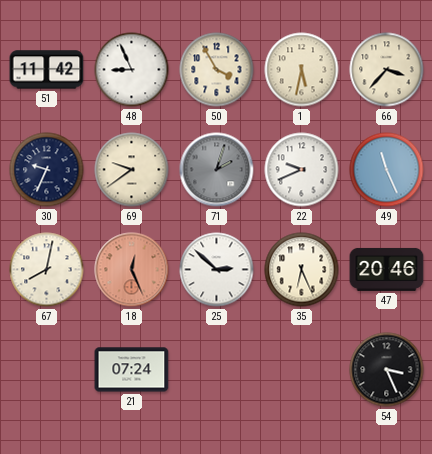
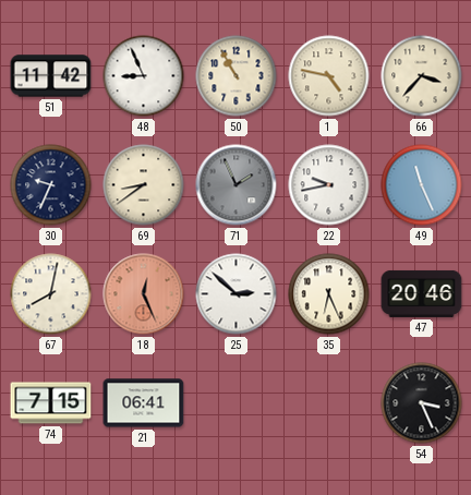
50: 3:55 -> 10:55
1: 5:32 -> 4:47
69: 9:39 -> 8:39
71: 2:03 -> 1:56
22: 9:41 -> 9:43
74: none -> 7:15
21: 07:24 -> 06:41
